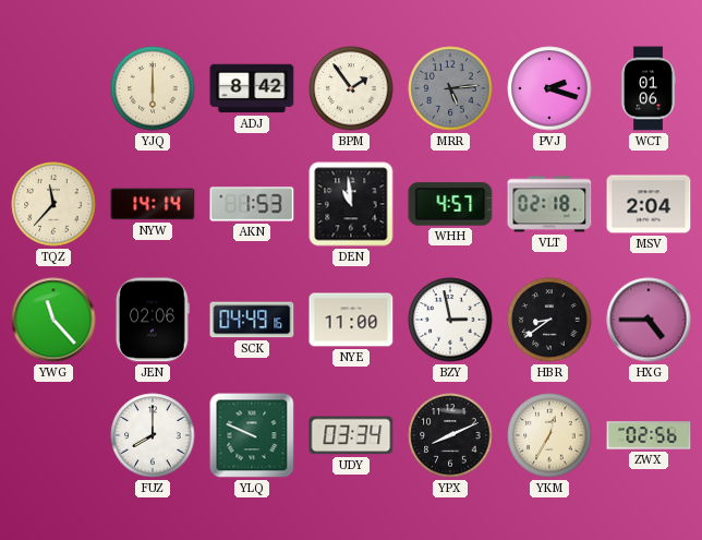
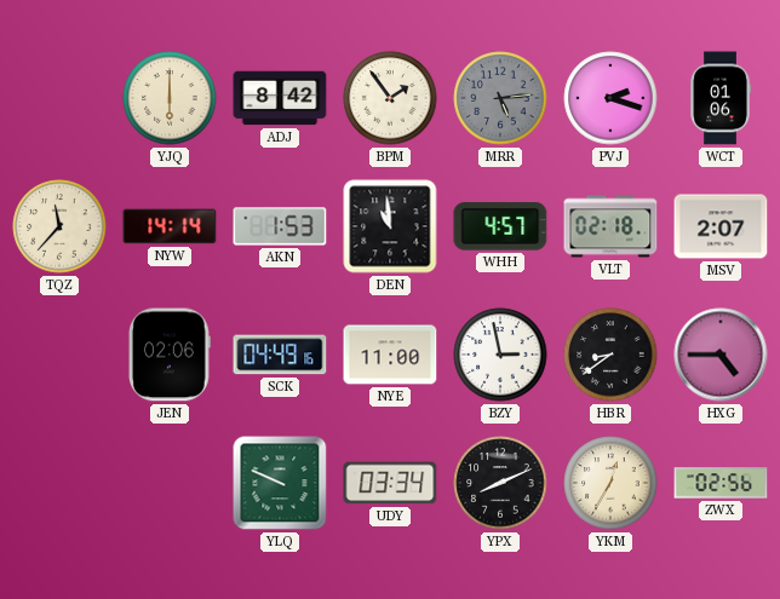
MSV: 2:04 -> 2:07
YWG: 11:23 -> none
FUZ: 8:00 -> none
